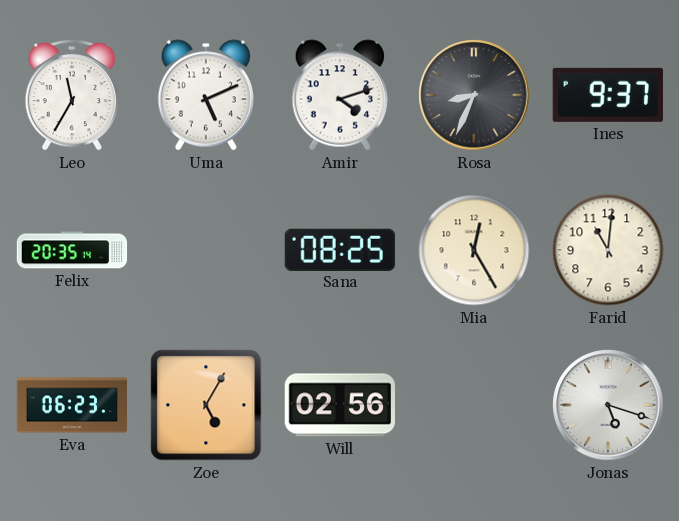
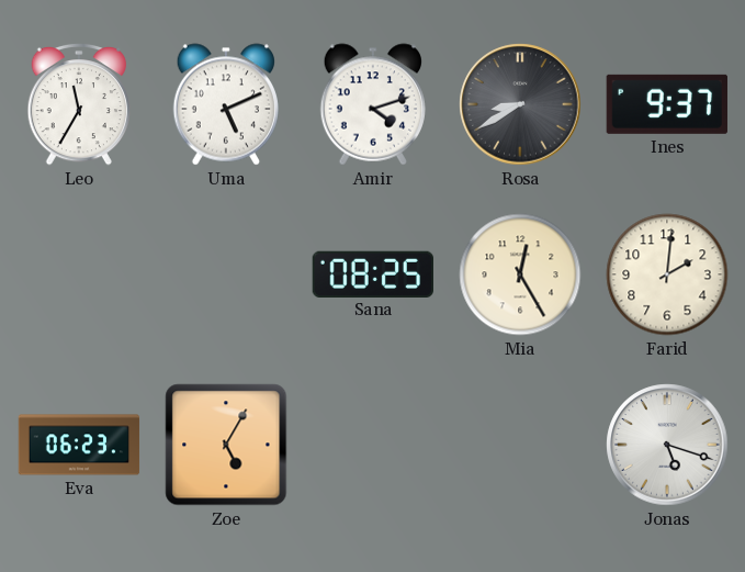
Rosa: 8:34 -> 8:40
Felix: 20:35 -> none
Farid: 11:01 -> 2:01
Will: 02:56 -> none
